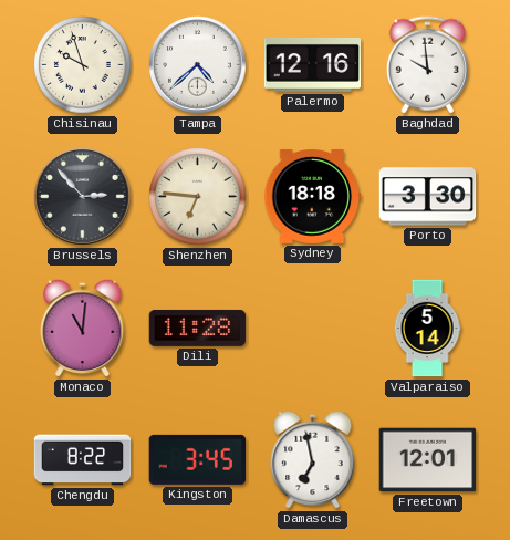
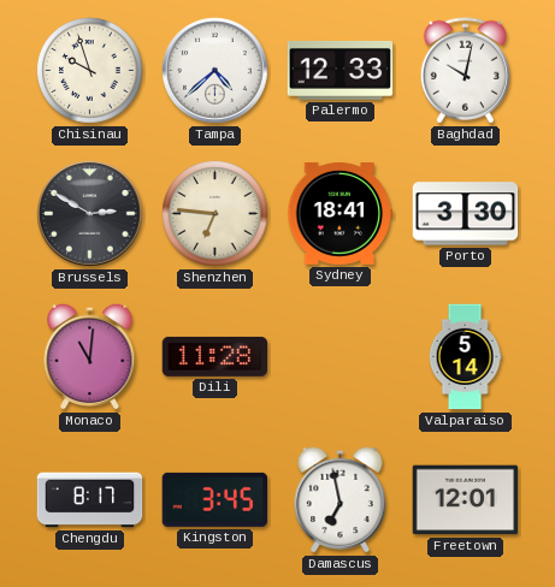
Palermo: 12:16 -> 12:33
Baghdad: 9:59 -> 10:02
Brussels: 2:53 -> 2:50
Sydney: 18:18 -> 18:41
Chengdu: 8:22 -> 8:17
